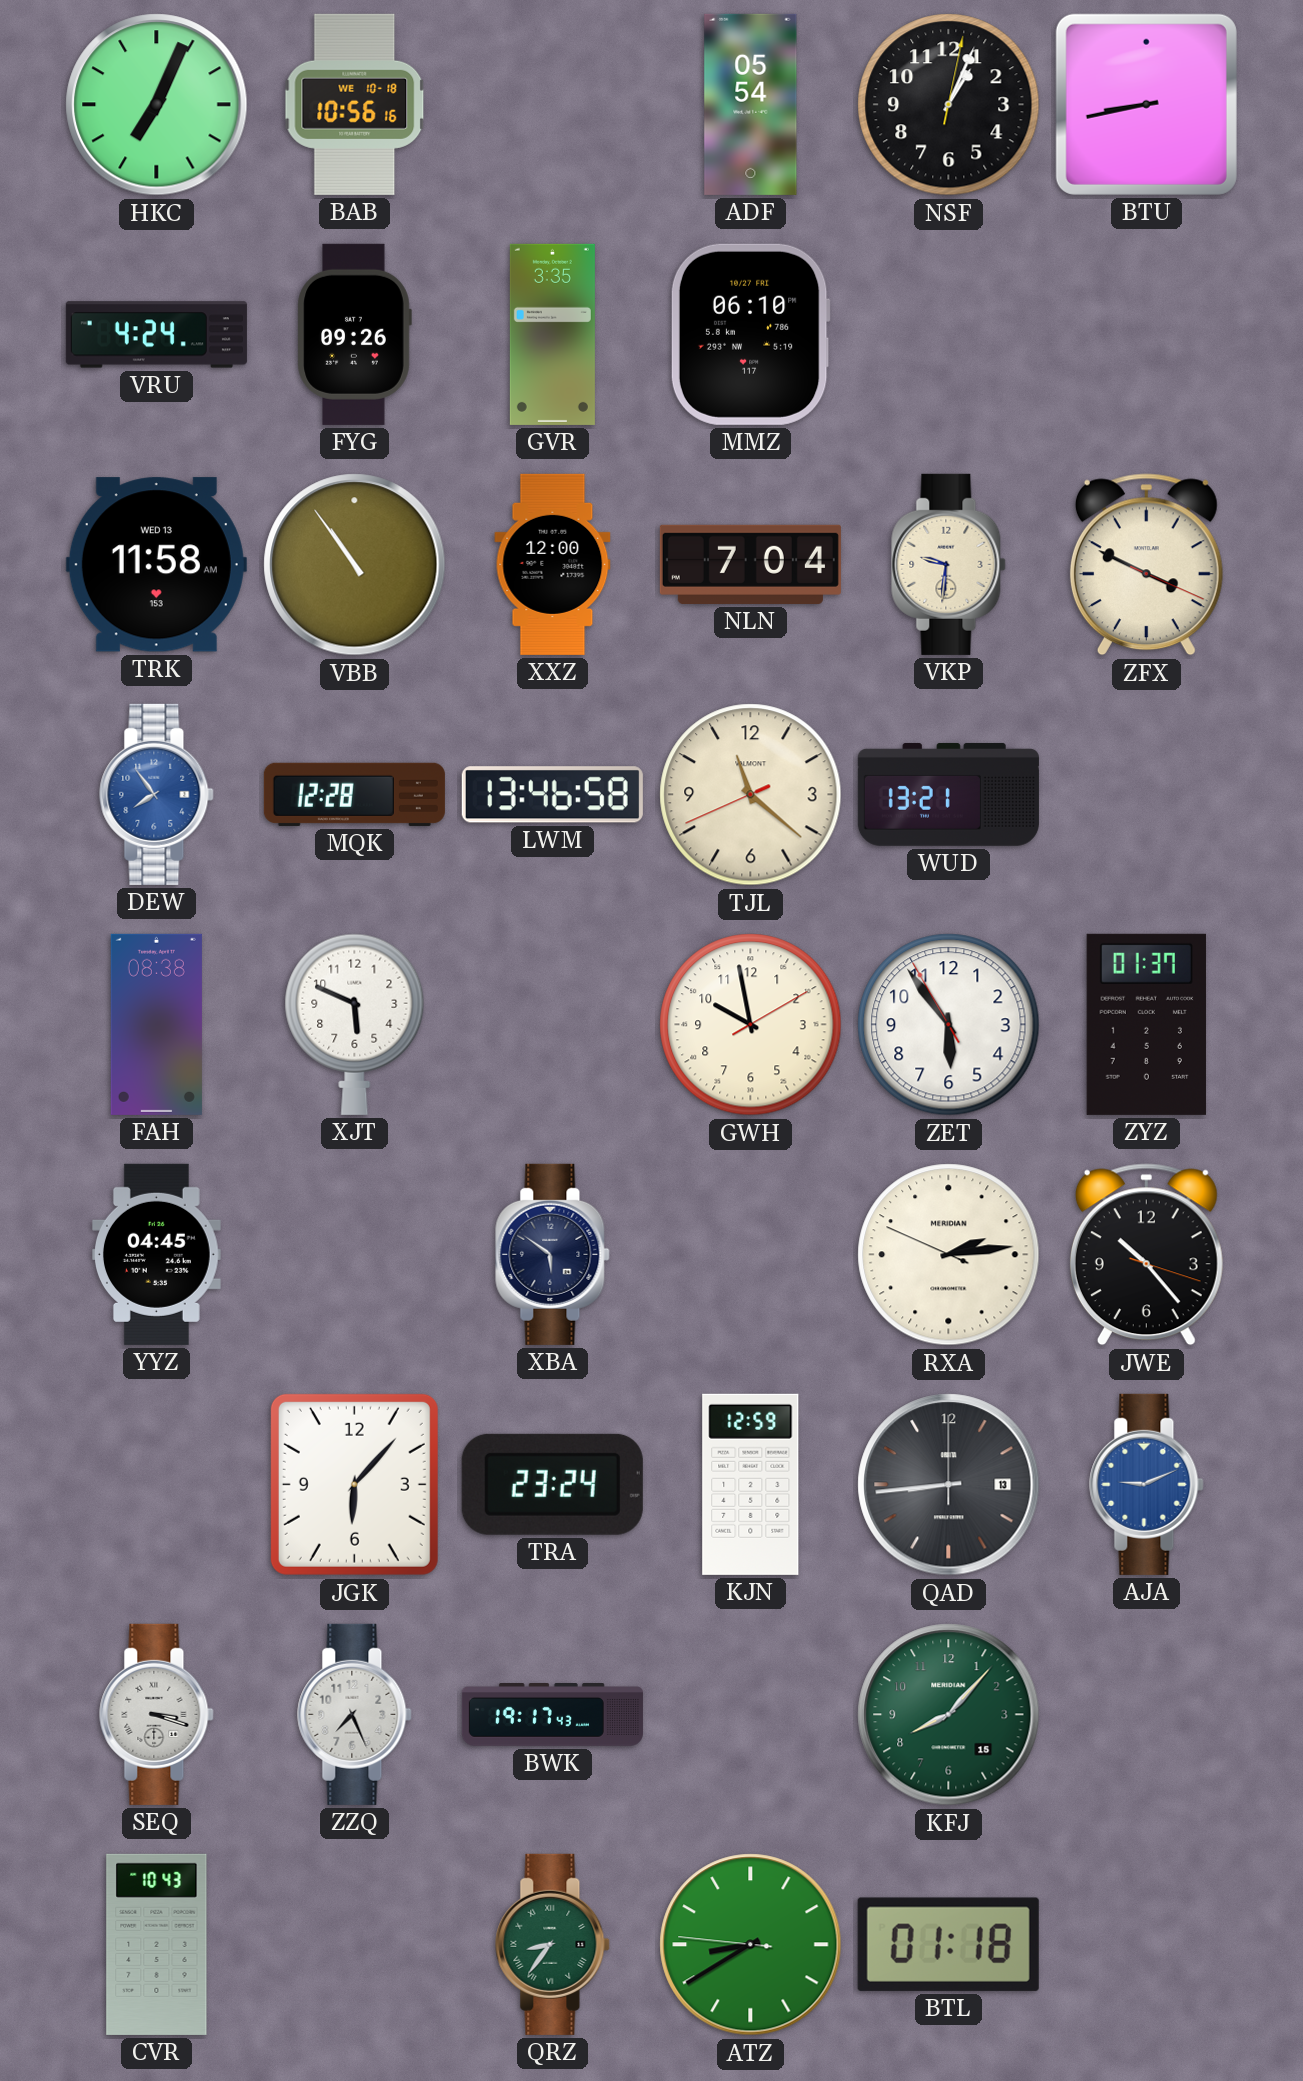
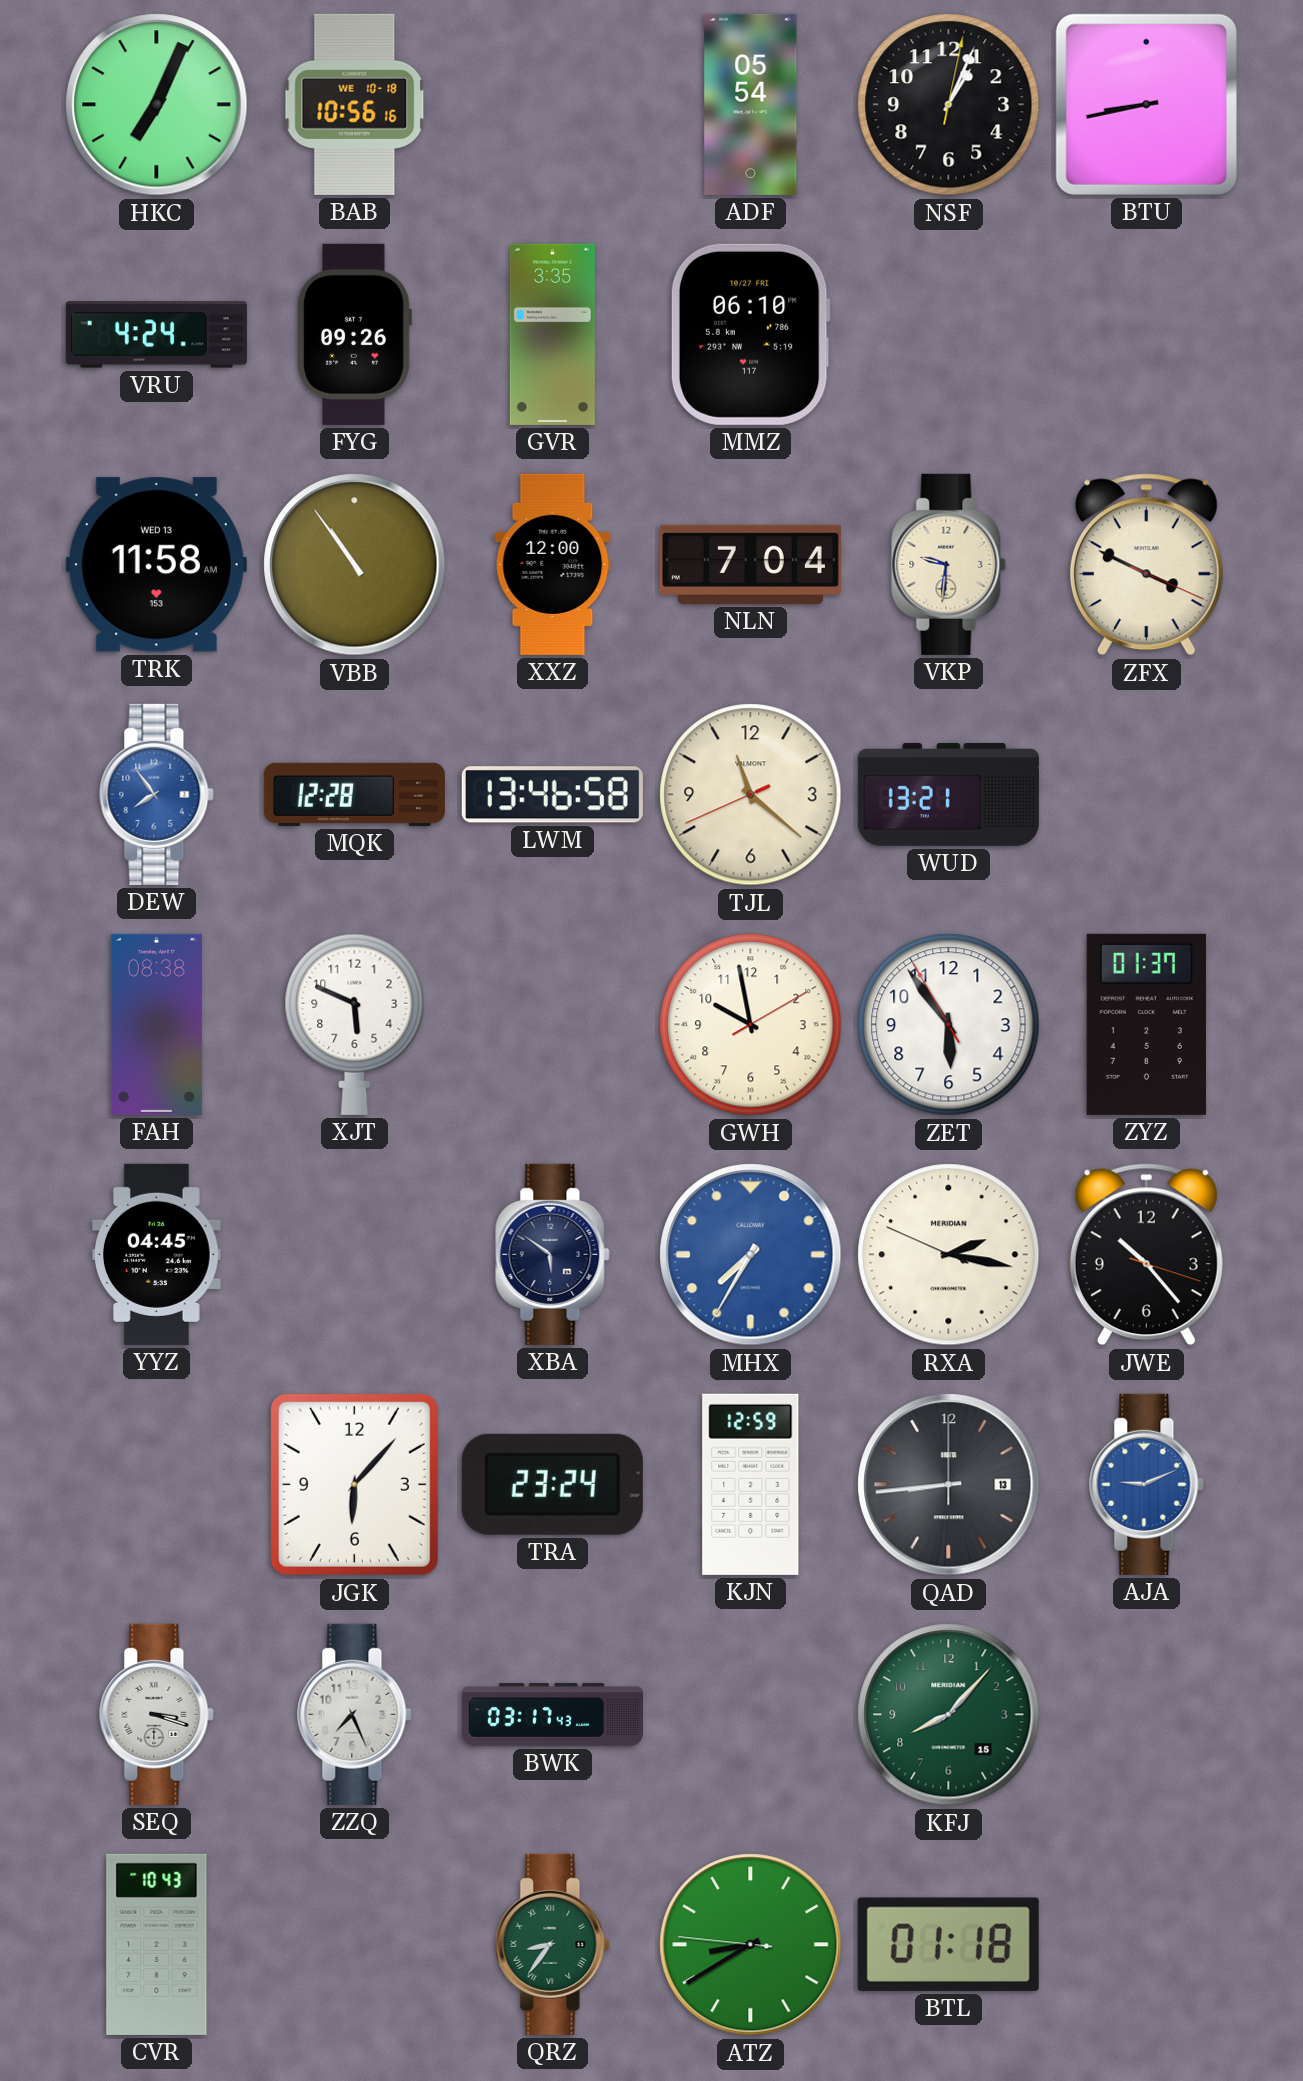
MHX: none -> 7:35
RXA: 2:13 -> 2:16
BWK: 19:17 -> 03:17
